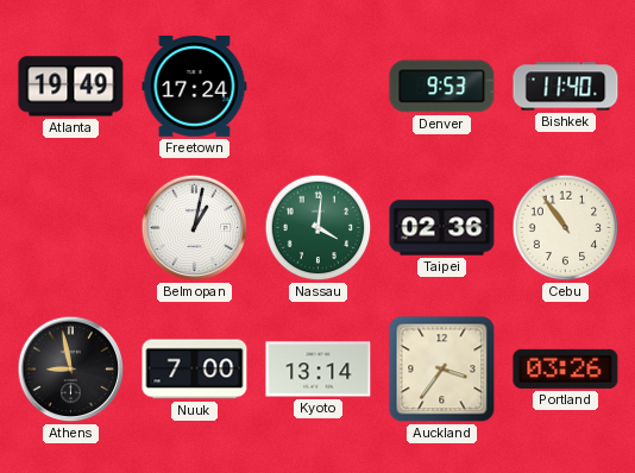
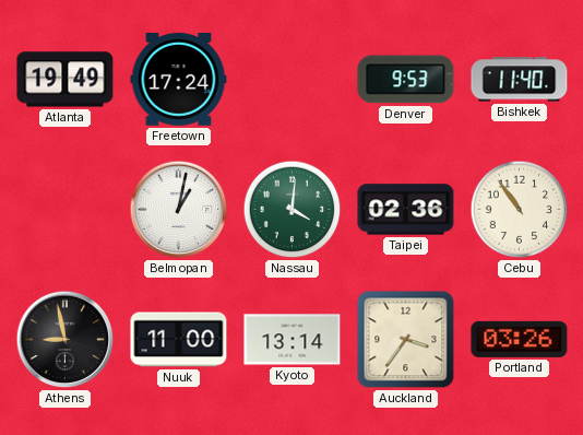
Nuuk: 7:00 -> 11:00
